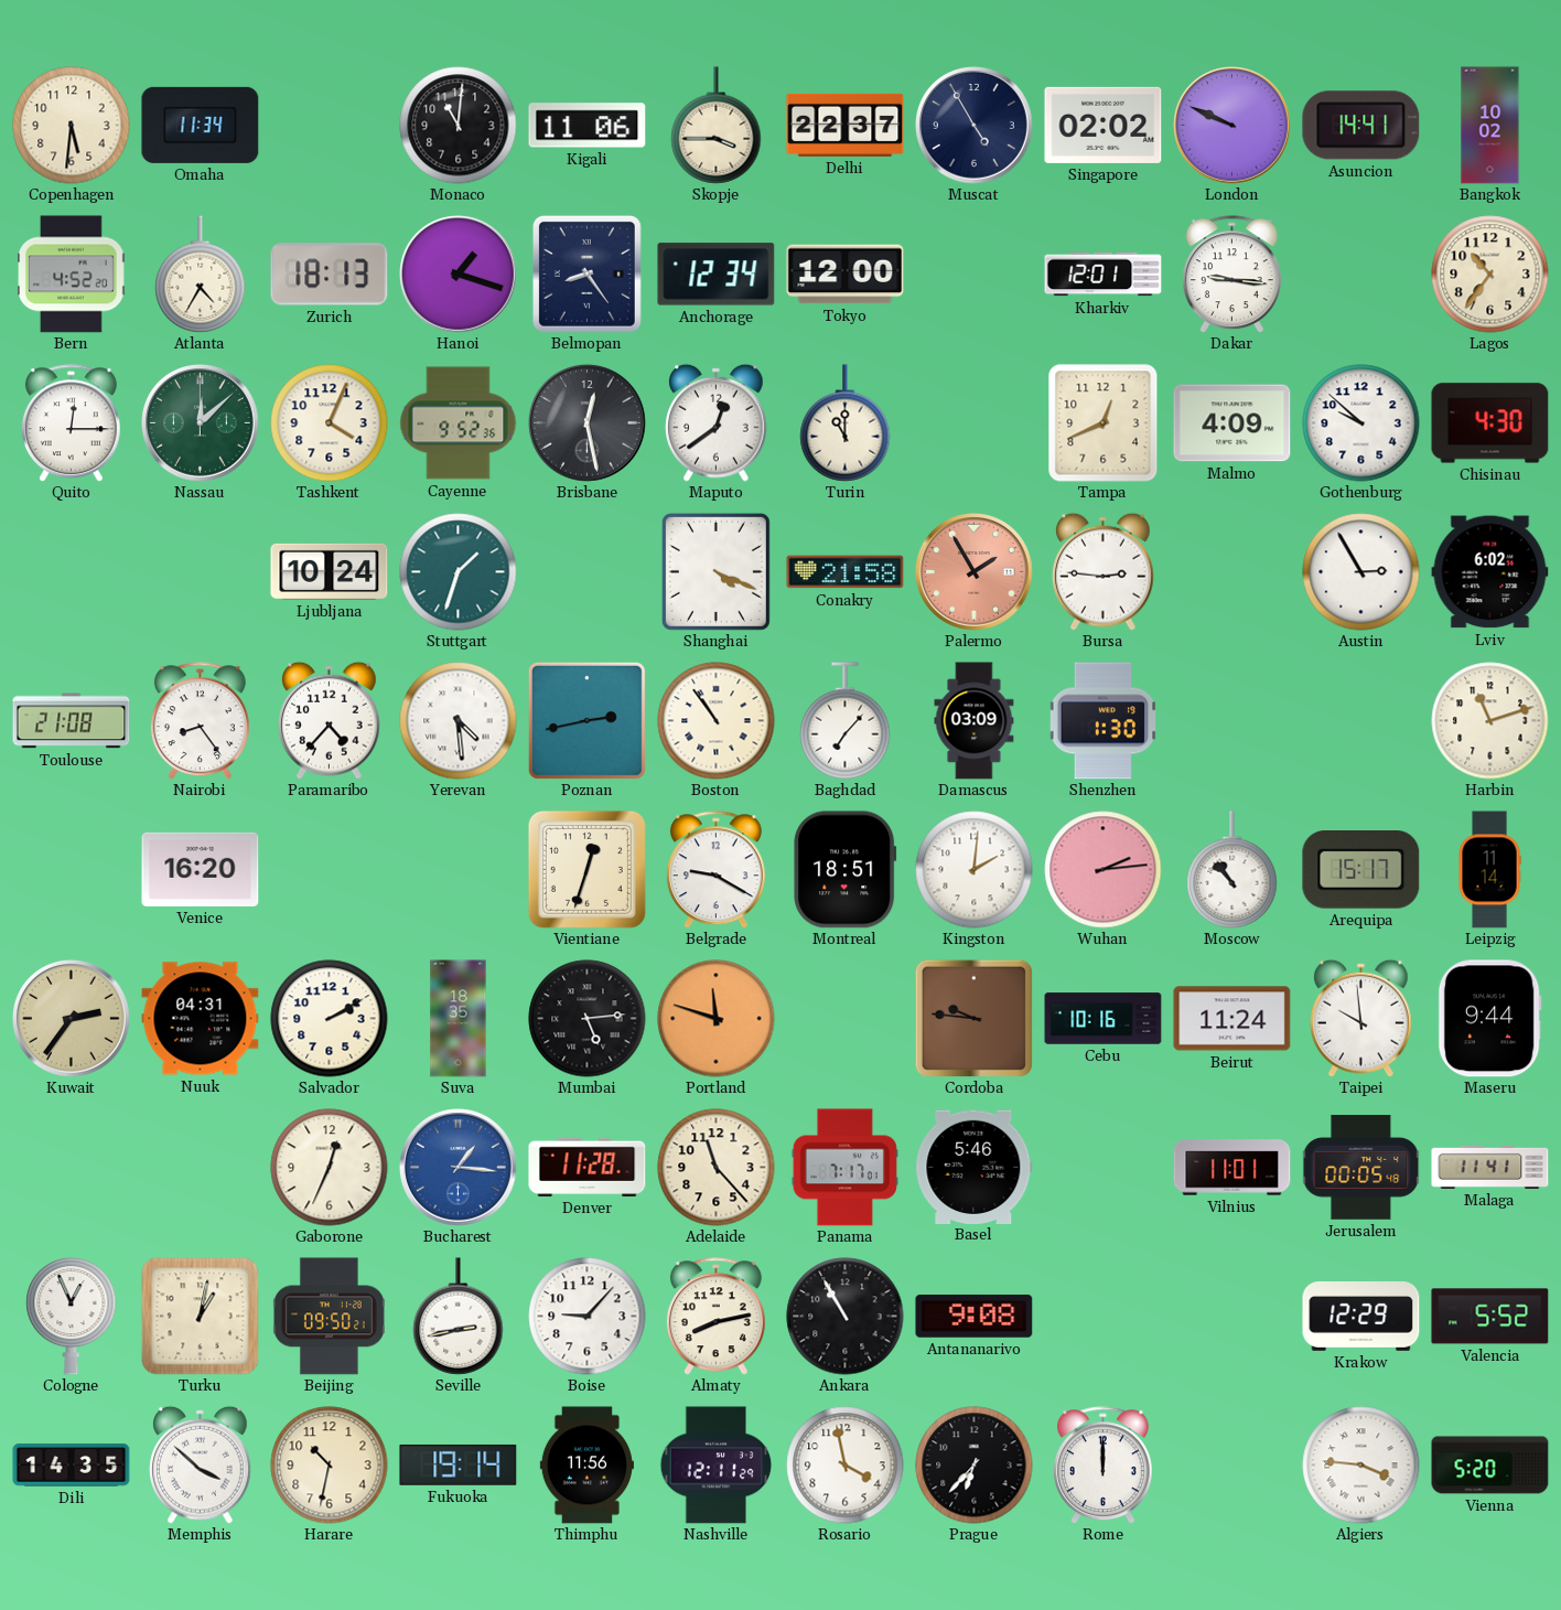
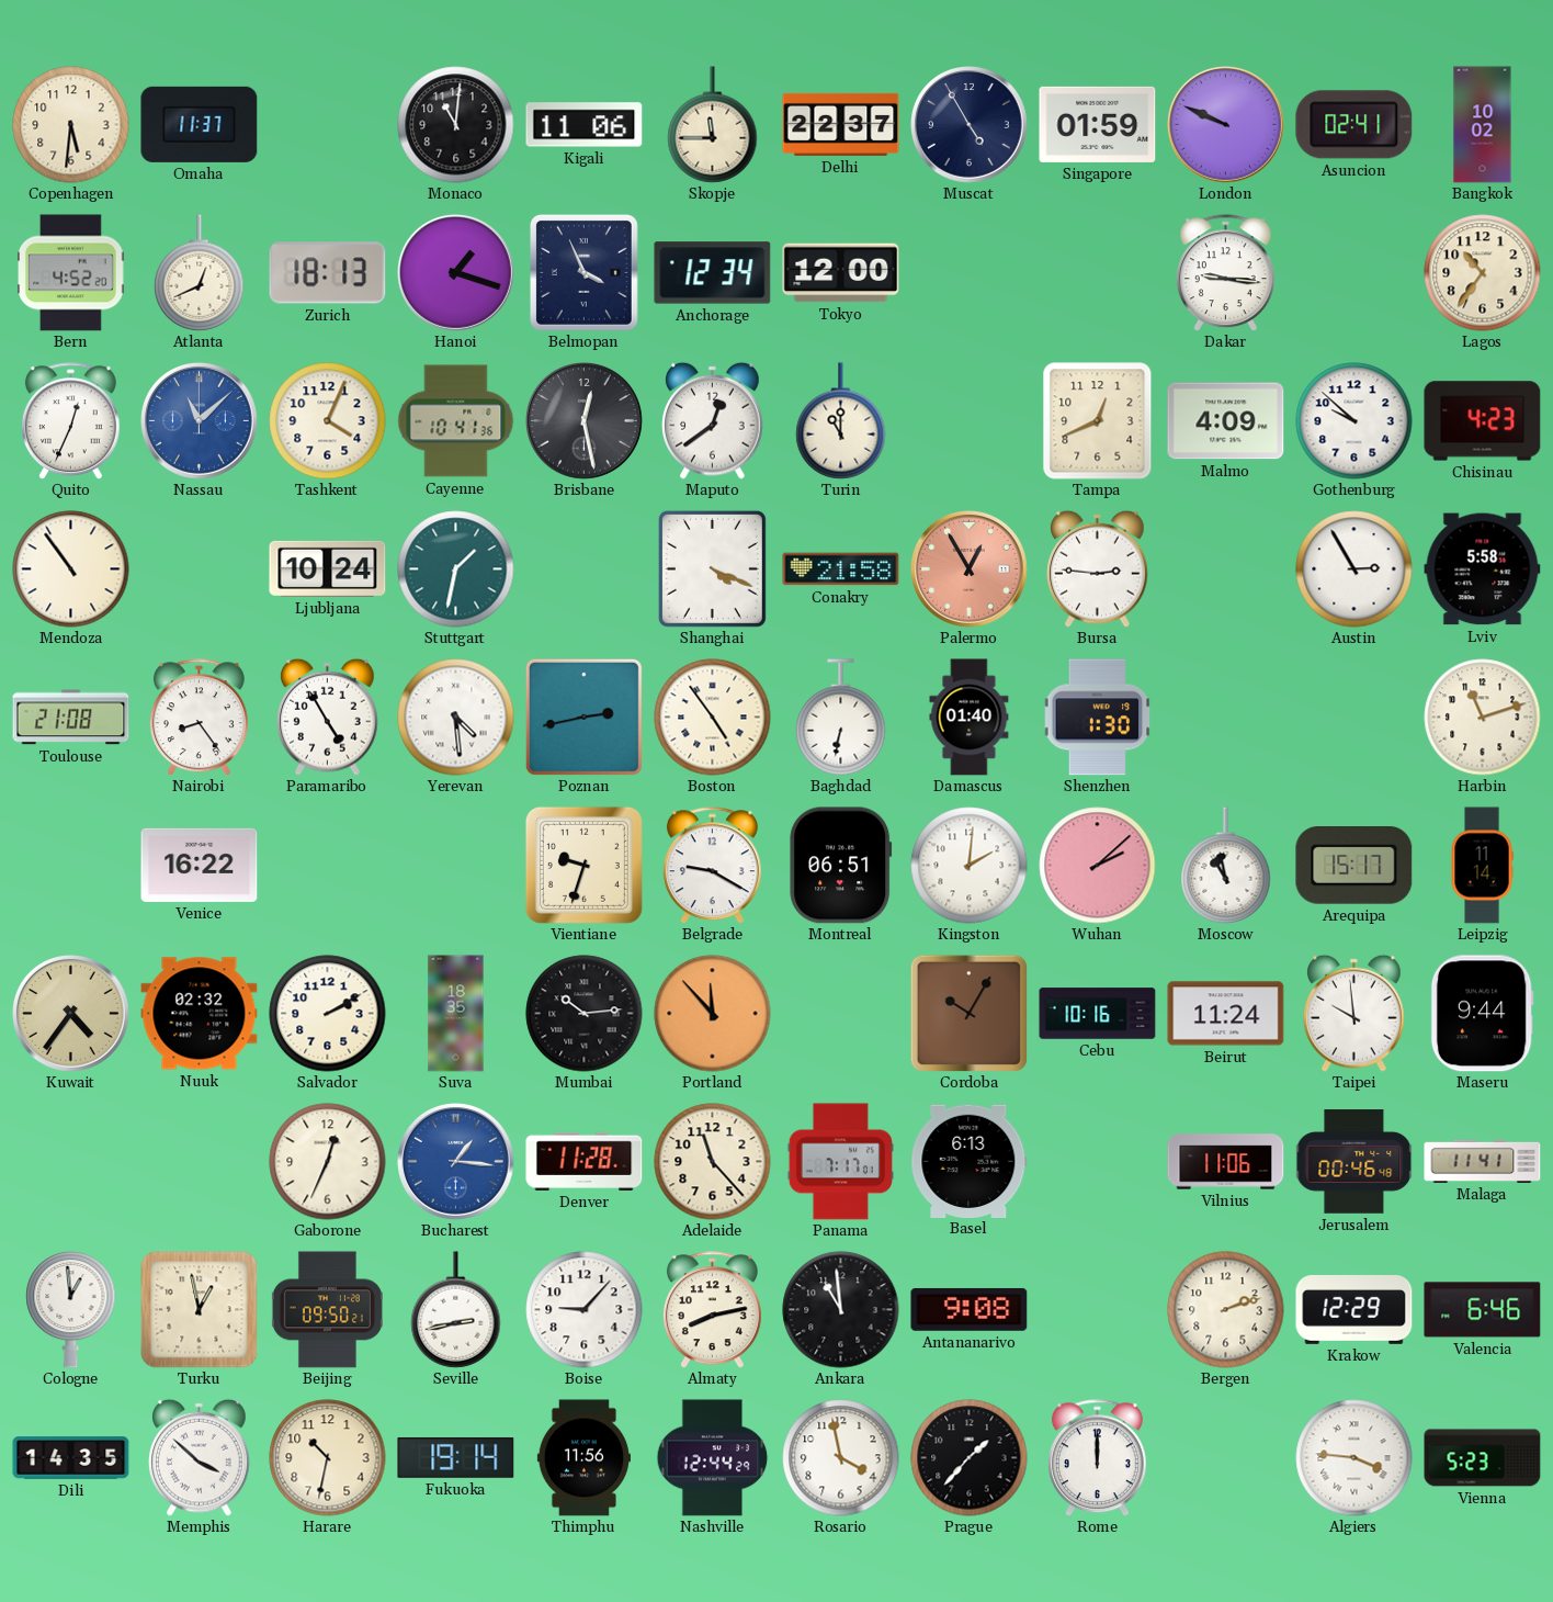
Omaha: 11:34 -> 11:37
Skopje: 3:45 -> 11:45
Singapore: 02:02 -> 01:59
Asuncion: 14:41 -> 02:41
Atlanta: 4:35 -> 12:41
Belmopan: 8:24 -> 3:56
Kharkiv: 12:01 -> none
Quito: 12:15 -> 12:34
Nassau: 12:08 -> 11:08
Nassau dial: green -> blue
Cayenne: 9:52 -> 10:41
Chisinau: 4:30 -> 4:23
Mendoza: none -> 10:54
Stuttgart: 1:33 -> 1:32
Palermo: 1:55 -> 12:55
Lviv: 6:02 -> 5:58
Paramaribo: 4:37 -> 4:55
Boston: 10:54 -> 4:54
Baghdad: 7:07 -> 6:32
Damascus: 03:09 -> 01:40
Venice: 16:20 -> 16:22
Vientiane: 12:33 -> 9:33
Montreal: 18:51 -> 06:51
Wuhan: 2:14 -> 2:08
Moscow: 10:53 -> 10:58
Kuwait: 2:36 -> 4:36
Nuuk: 04:31 -> 02:32
Mumbai: 5:14 -> 10:14
Portland: 11:48 -> 11:53
Cordoba: 9:46 -> 10:05
Basel: 5:46 -> 6:13
Vilnius: 11:01 -> 11:06
Jerusalem: 00:05 -> 00:46
Cologne: 12:56 -> 12:59
Turku: 1:02 -> 12:58
Ankara: 10:55 -> 10:59
Bergen: none -> 2:12
Valencia: 5:52 -> 6:46
Nashville: 12:11 -> 12:44
Prague: 6:37 -> 1:37
Vienna: 5:20 -> 5:23
